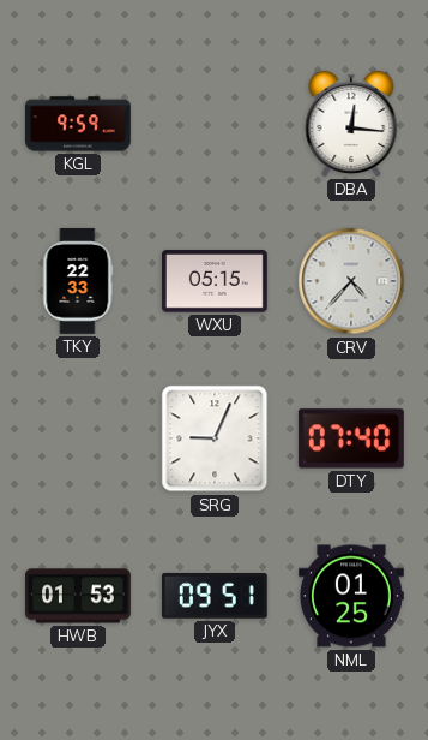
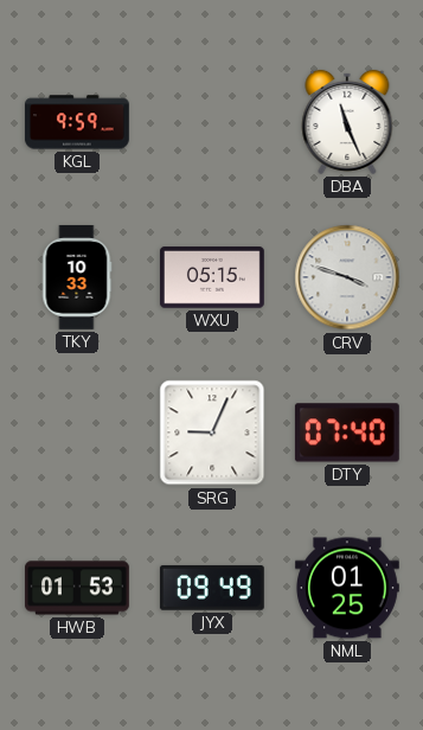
DBA: 12:16 -> 11:26
TKY: 22:33 -> 10:33
CRV: 4:37 -> 3:48
JYX: 09:51 -> 09:49
